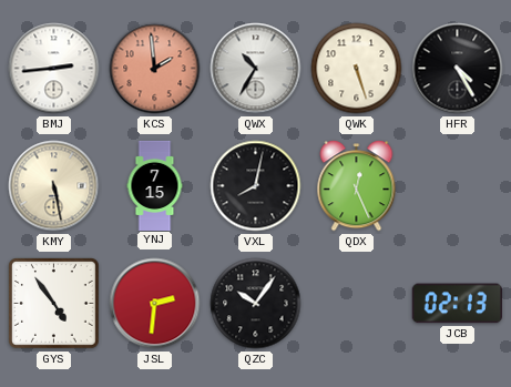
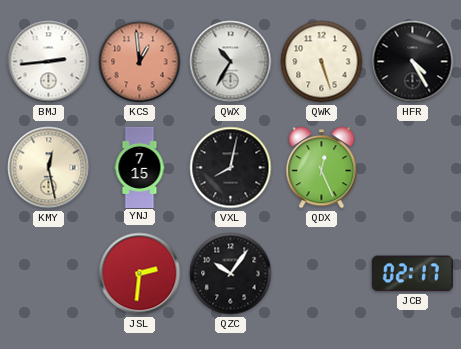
KCS: 1:59 -> 12:59
KMY: 5:28 -> 12:28
GYS: 4:54 -> none
JCB: 02:13 -> 02:17
